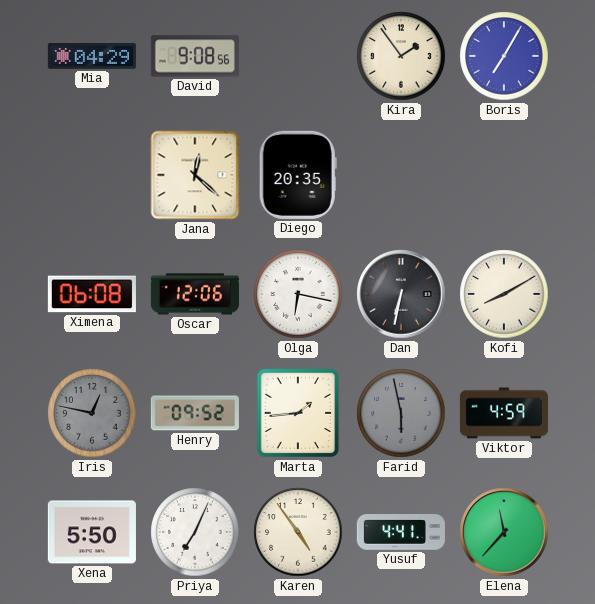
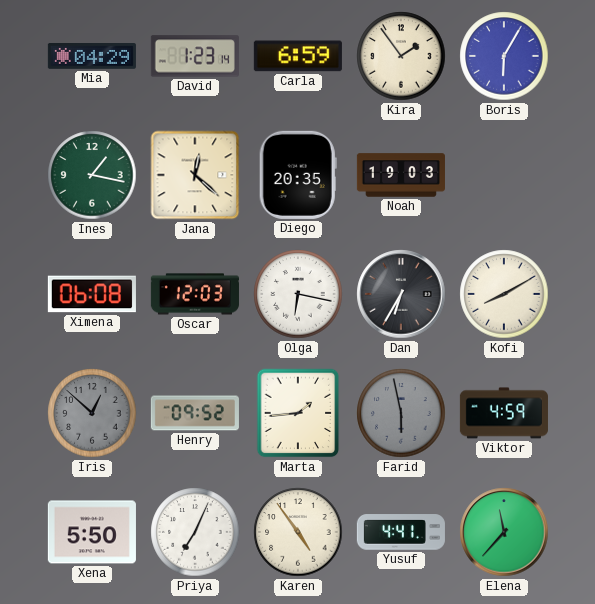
David: 9:08 -> 1:23
Carla: none -> 6:59
Boris: 7:05 -> 6:05
Ines: none -> 1:17
Noah: none -> 19:03
Oscar: 12:06 -> 12:03
Dan: 6:32 -> 6:35
Iris: 12:47 -> 12:52
